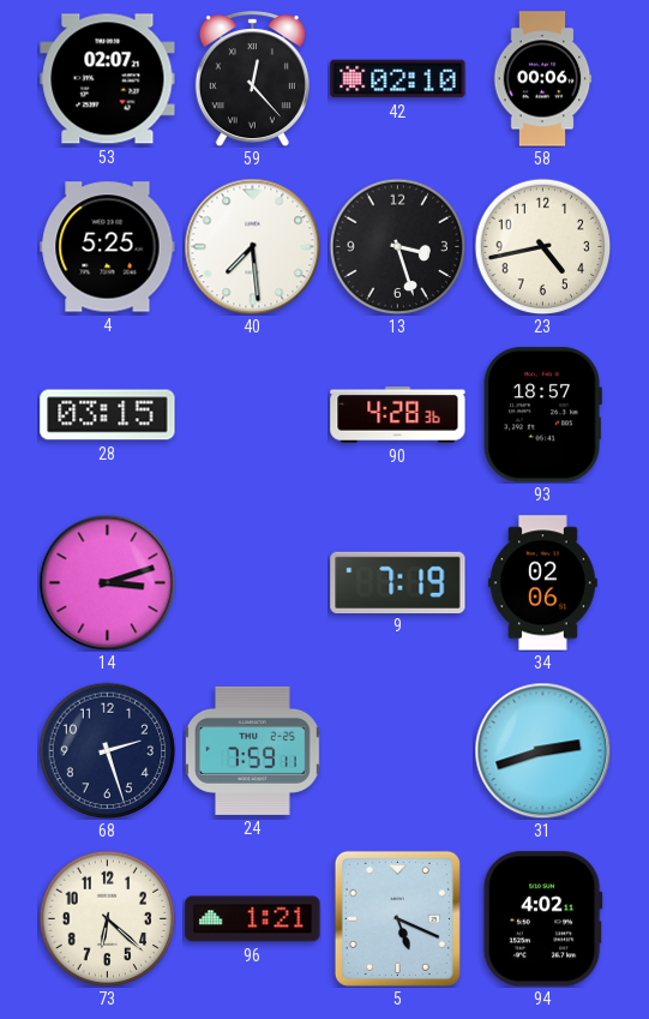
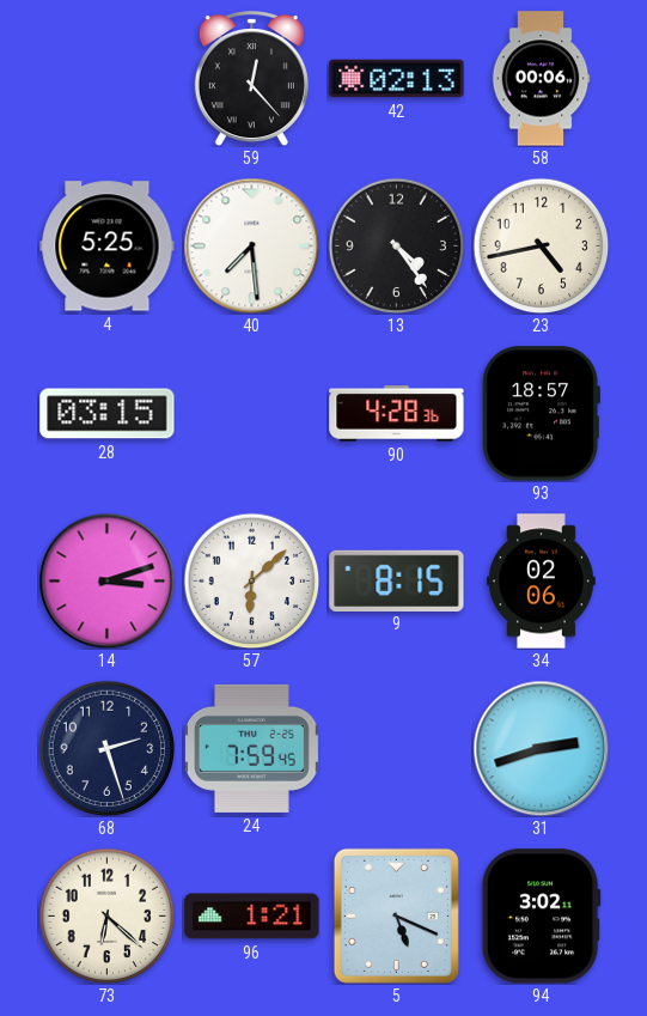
53: 02:07 -> none
42: 02:10 -> 02:13
13: 3:27 -> 4:24
57: none -> 6:08
9: 7:19 -> 8:15
24: 7:59:11 -> 7:59:45
94: 4:02 -> 3:02
